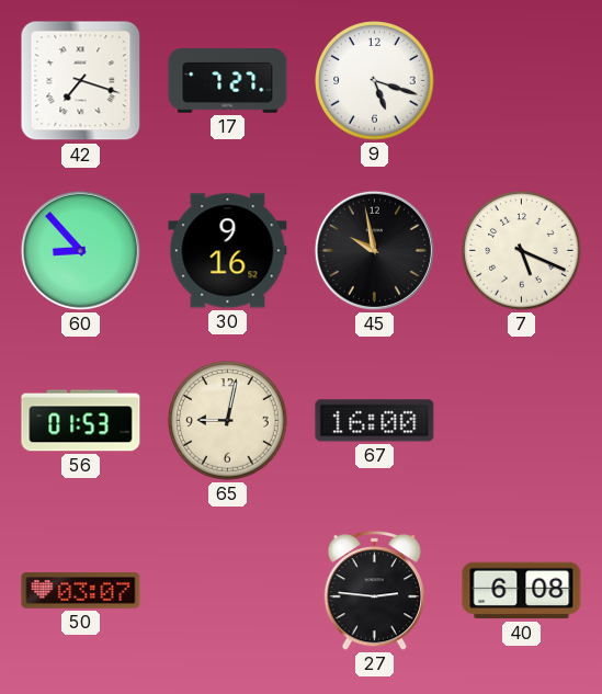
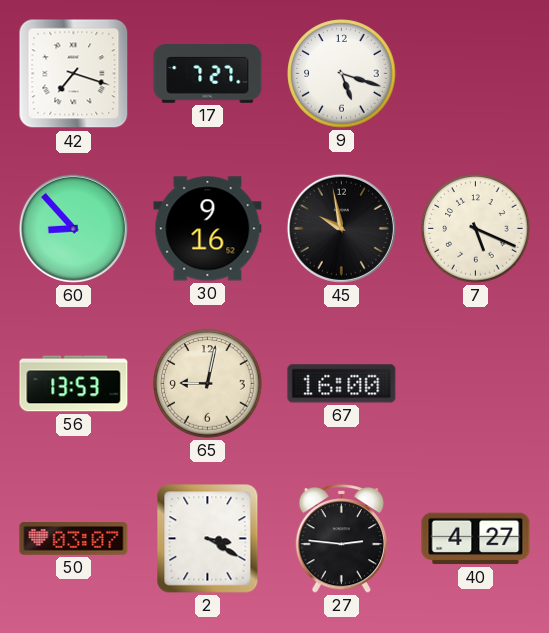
56: 01:53 -> 13:53
2: none -> 3:20
40: 6:08 -> 4:27
